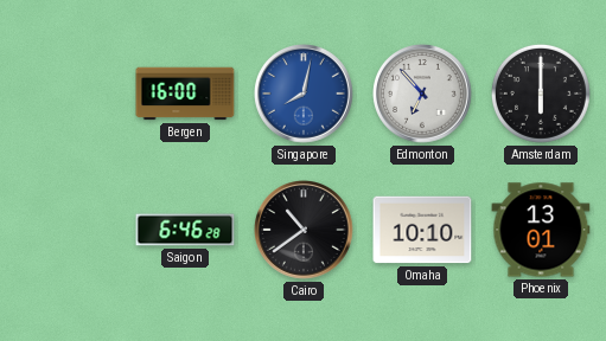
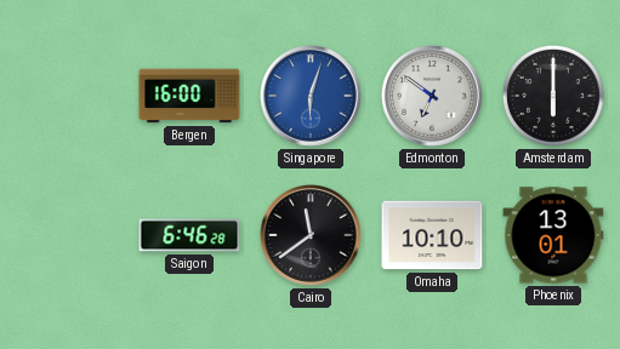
Singapore: 8:02 -> 6:03
Edmonton: 6:53 -> 6:51
Cairo: 10:39 -> 11:39
